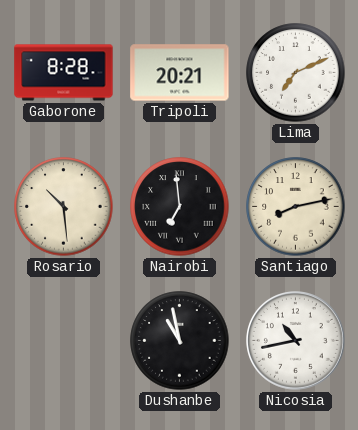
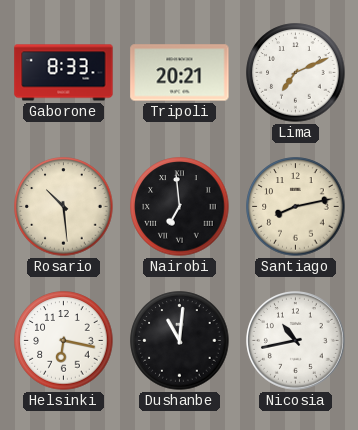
Gaborone: 8:28 -> 8:33
Helsinki: none -> 6:17
Dushanbe: 10:58 -> 11:01
